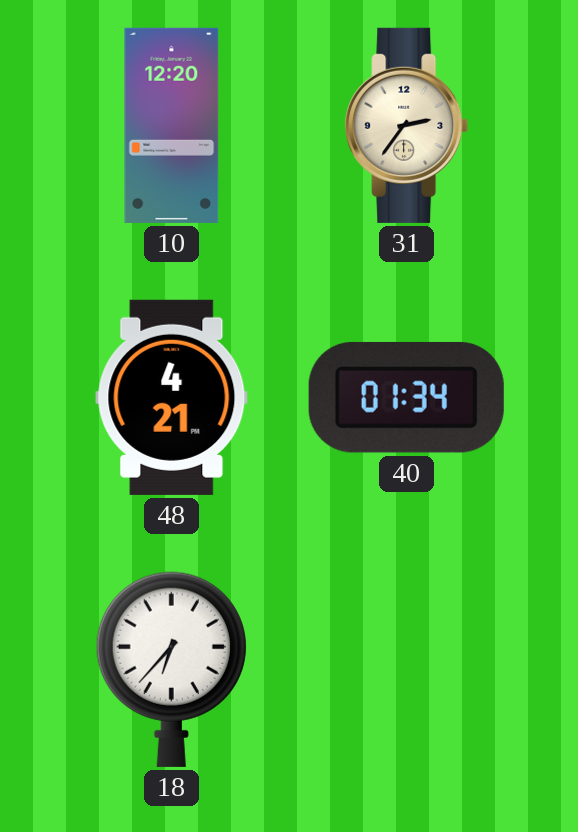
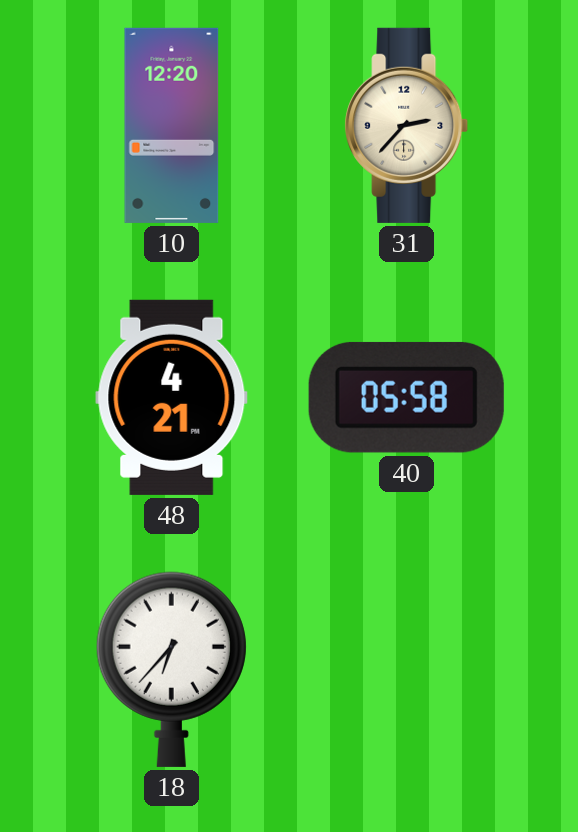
31: 2:36 -> 2:37
40: 01:34 -> 05:58
